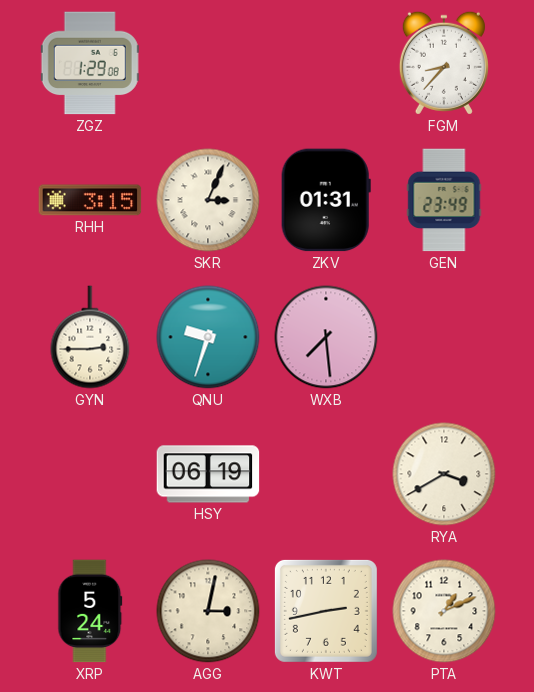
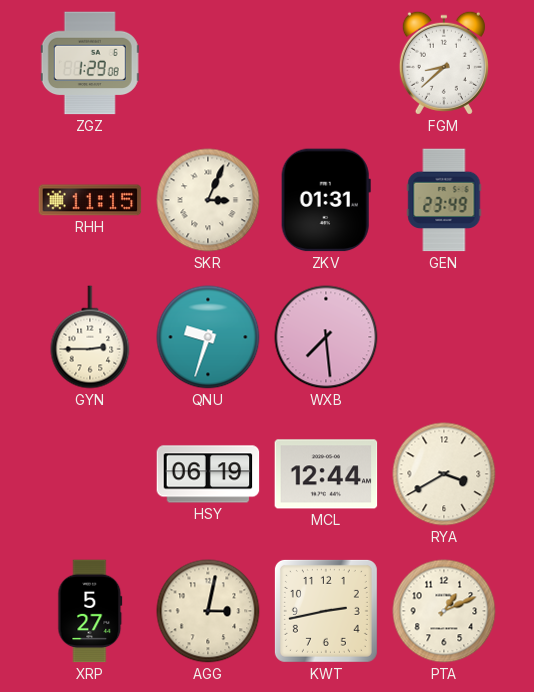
FGM: 8:37 -> 8:38
RHH: 3:15 -> 11:15
MCL: none -> 12:44
XRP: 5:24 -> 5:27
